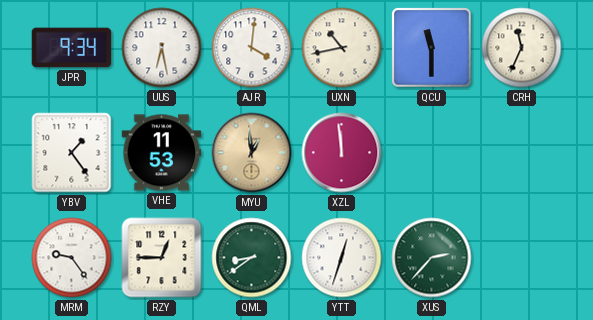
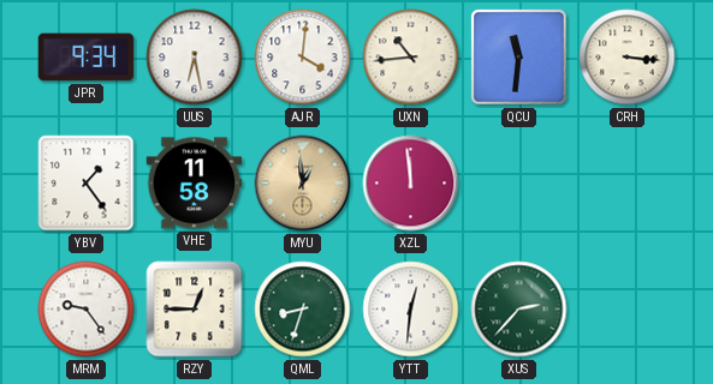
UXN: 10:43 -> 10:44
QCU: 11:30 -> 11:31
CRH: 11:34 -> 3:16
VHE: 11:53 -> 11:58
QML: 8:39 -> 8:33
YTT: 12:33 -> 12:31
